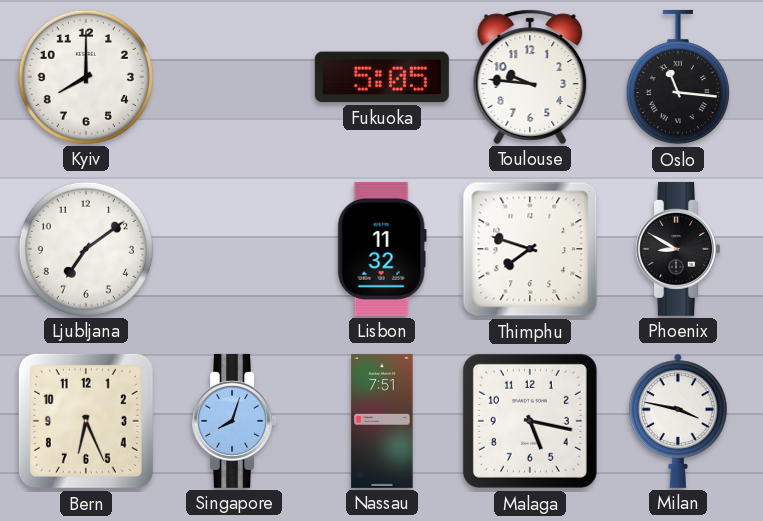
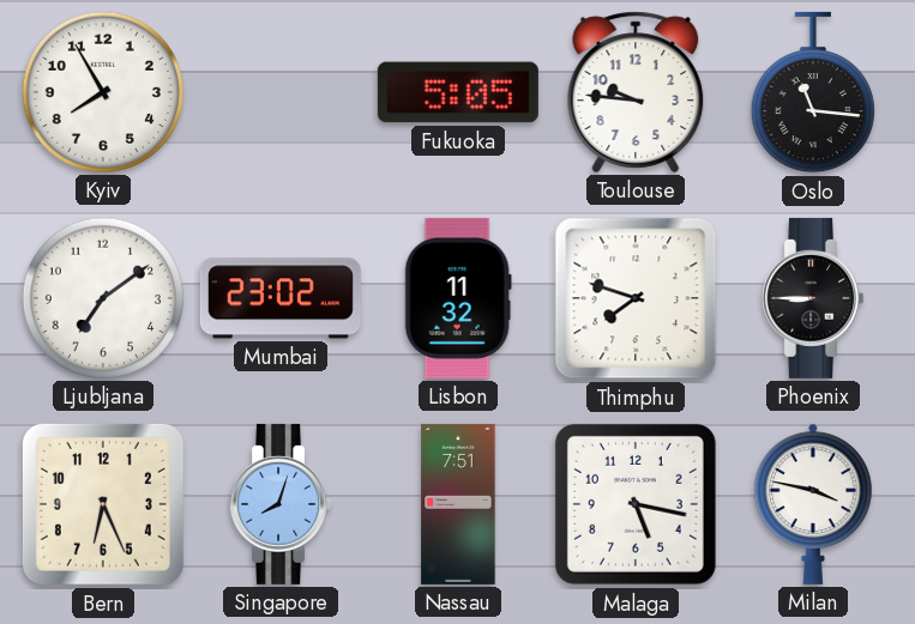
Kyiv: 8:00 -> 7:55
Mumbai: none -> 23:02
Phoenix: 8:50 -> 8:45
